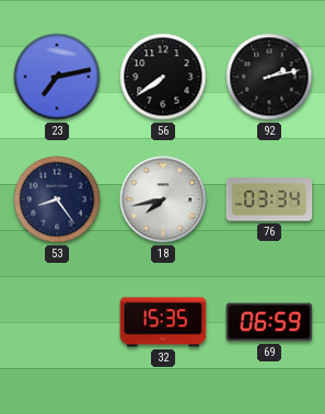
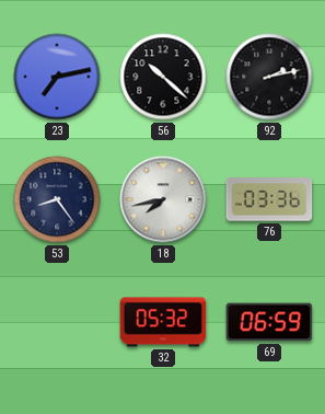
56: 7:39 -> 10:22
76: 03:34 -> 03:36
32: 15:35 -> 05:32
